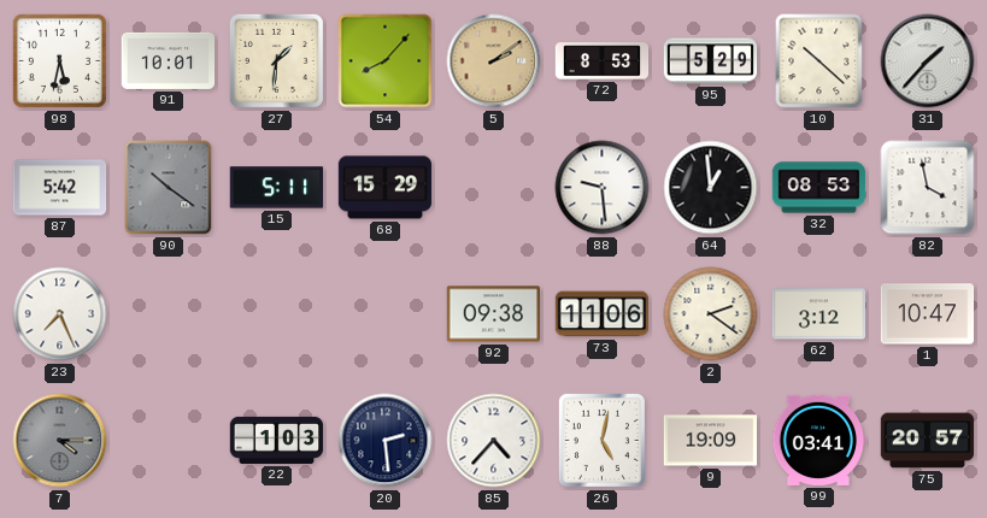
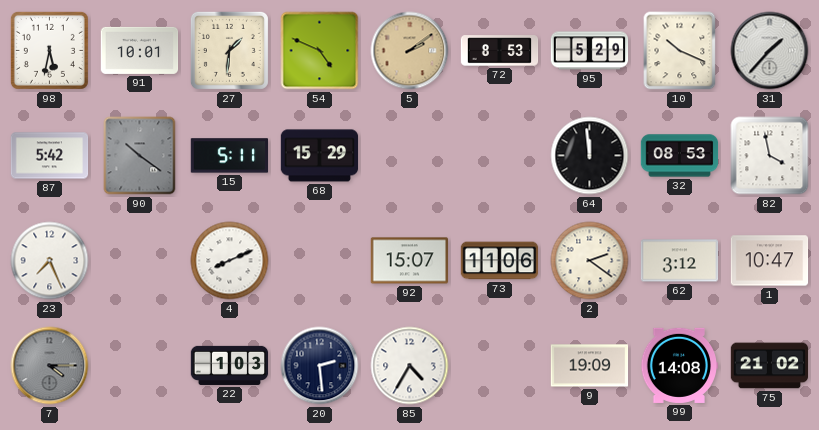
54: 8:07 -> 4:49
10: 10:22 -> 10:19
88: 9:29 -> none
64: 12:59 -> 11:59
4: none -> 8:11
92: 09:38 -> 15:07
85: 4:37 -> 4:35
26: 5:02 -> none
99: 03:41 -> 14:08
75: 20:57 -> 21:02
